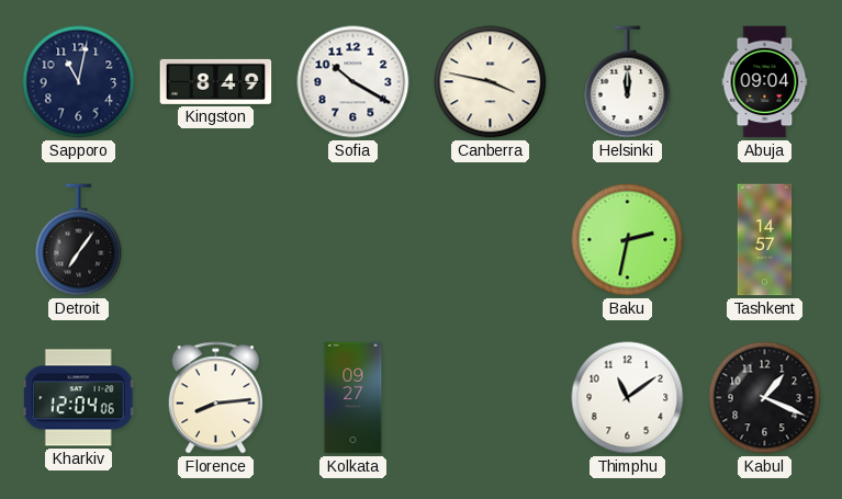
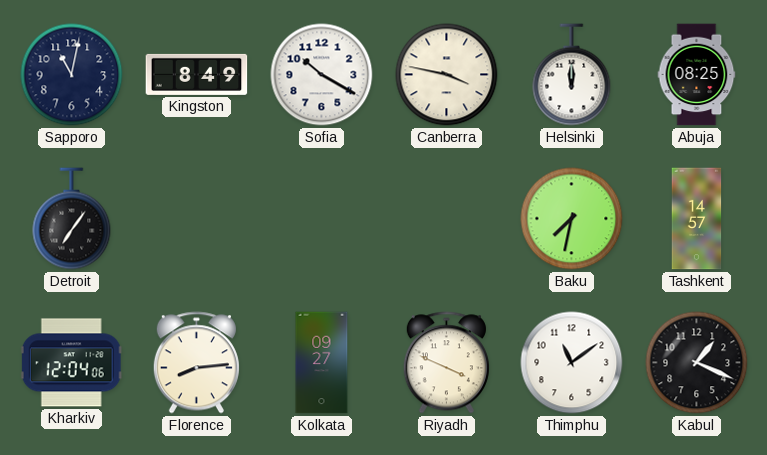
Abuja: 09:04 -> 08:25
Baku: 2:32 -> 7:32
Riyadh: none -> 3:49
